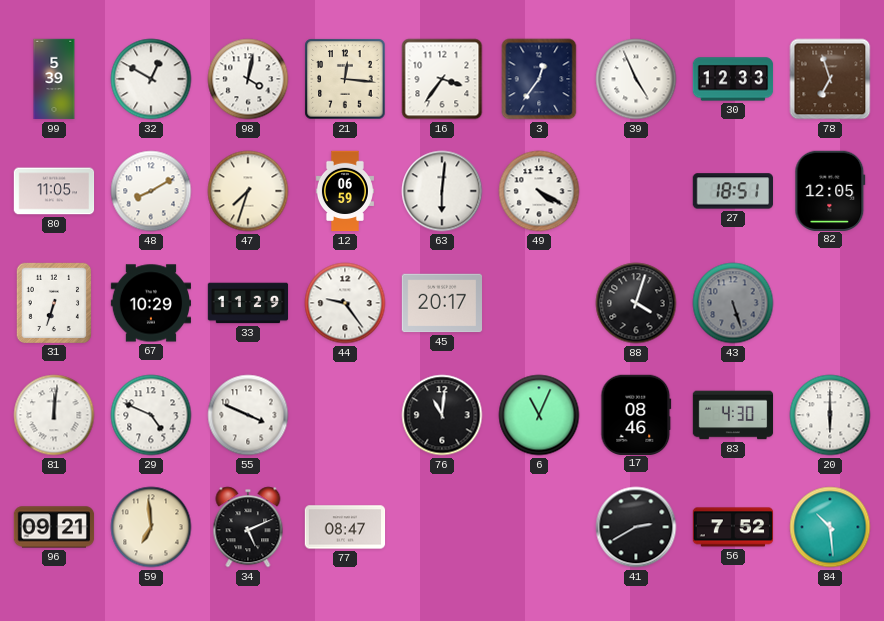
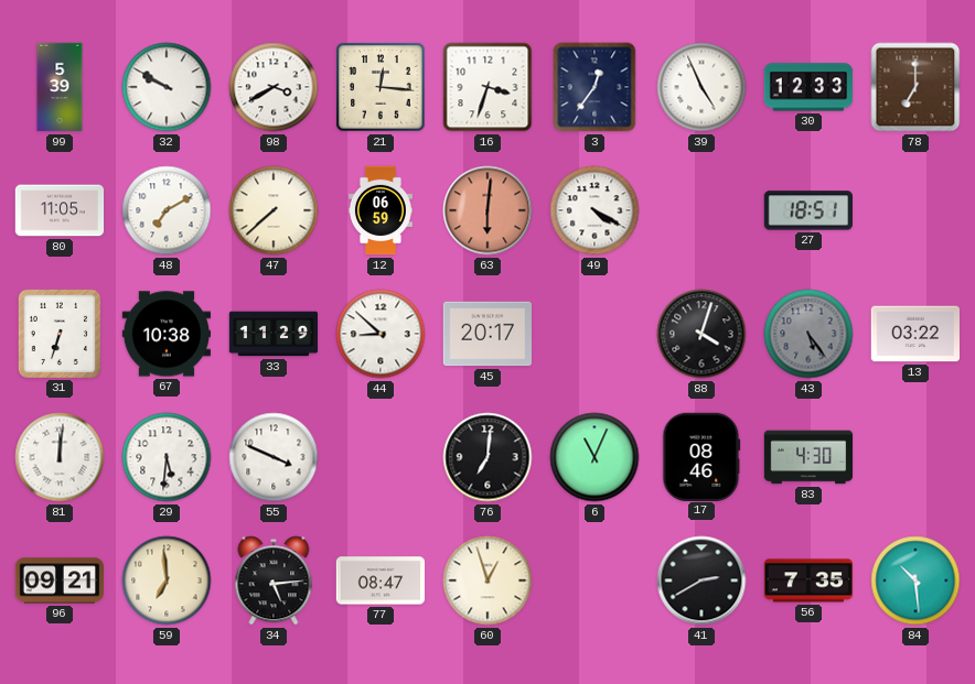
32: 12:50 -> 9:50
98: 4:02 -> 3:40
16: 3:36 -> 3:33
78: 6:57 -> 7:00
48: 8:10 -> 7:10
47: 7:33 -> 7:38
63 dial: white -> salmon
82: 12:05 -> none
67: 10:29 -> 10:38
44: 9:24 -> 8:52
43: 5:27 -> 5:24
13: none -> 03:22
29: 4:49 -> 5:31
76: 11:01 -> 7:01
20: 6:00 -> none
34: 5:11 -> 5:14
60: none -> 12:57
56: 7:52 -> 7:35
